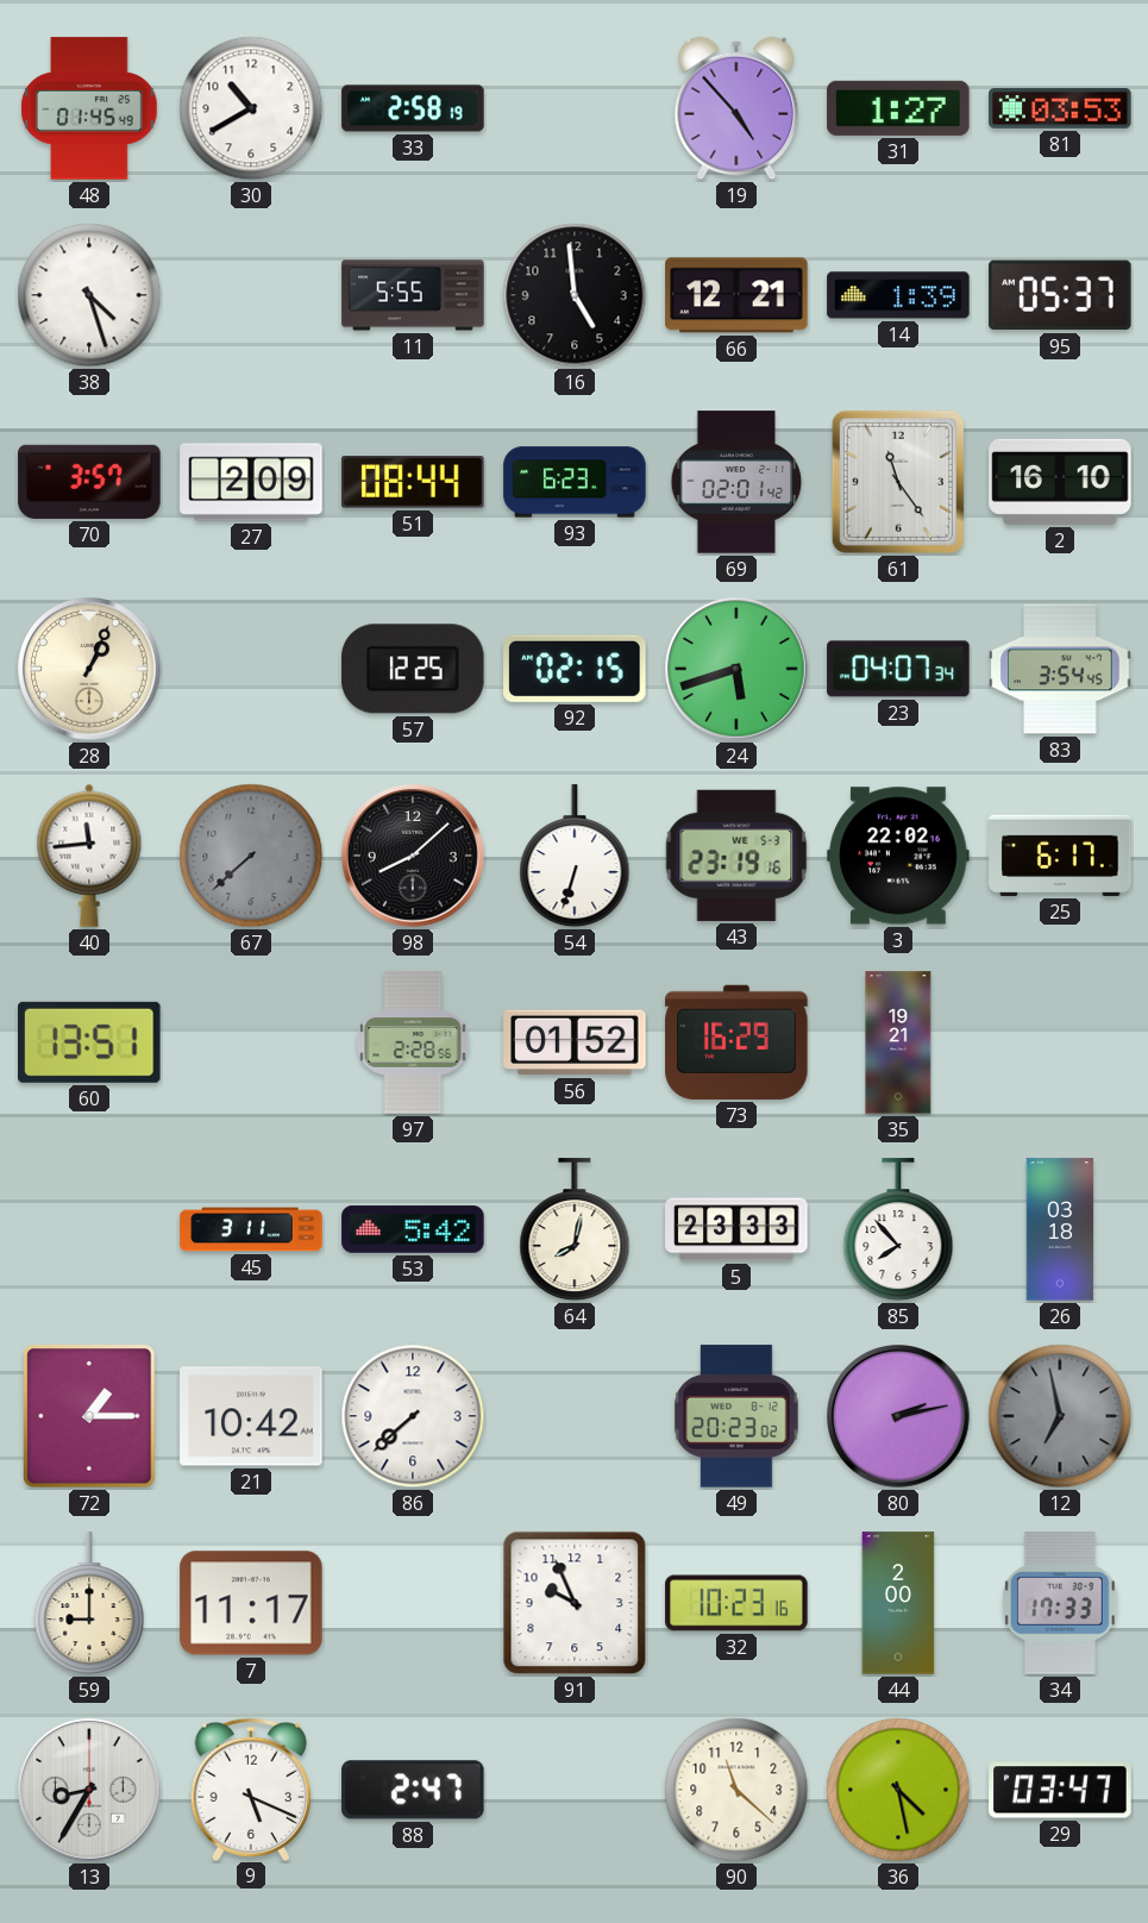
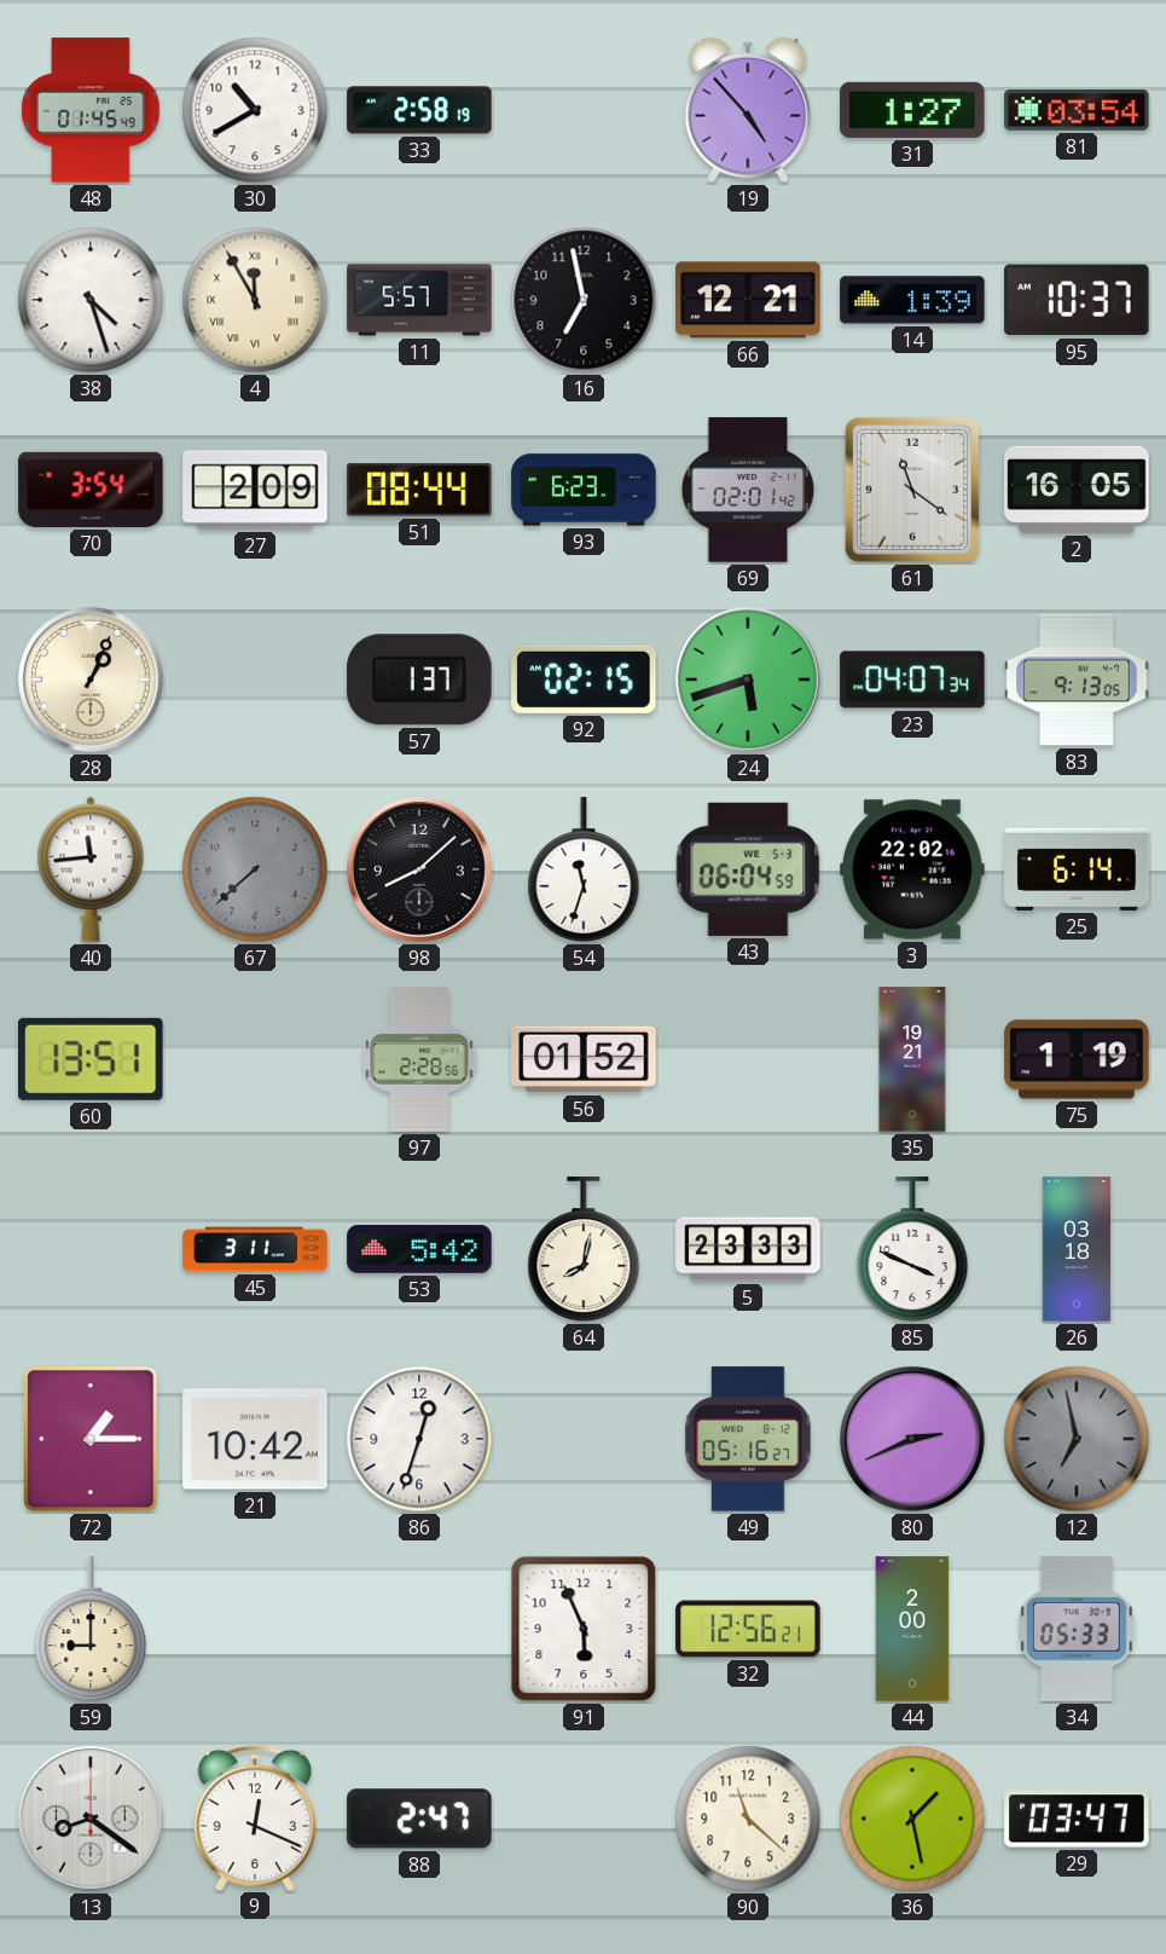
81: 03:53 -> 03:54
4: none -> 11:55
11: 5:55 -> 5:57
16: 4:59 -> 6:58
95: 05:37 -> 10:37
70: 3:57 -> 3:54
61: 11:24 -> 11:21
2: 16:10 -> 16:05
57: 12:25 -> 1:37
83: 3:54 -> 9:13
54: 6:33 -> 11:33
43: 23:19 -> 06:04
25: 6:17 -> 6:14
73: 16:29 -> none
75: none -> 1:19
85: 7:53 -> 3:49
86: 7:38 -> 12:33
49: 20:23 -> 05:16
80: 2:13 -> 2:41
7: 11:17 -> none
91: 9:56 -> 5:56
32: 10:23 -> 12:56
34: 17:33 -> 05:33
13: 8:35 -> 8:21
9: 5:19 -> 12:19
36: 4:28 -> 1:28
